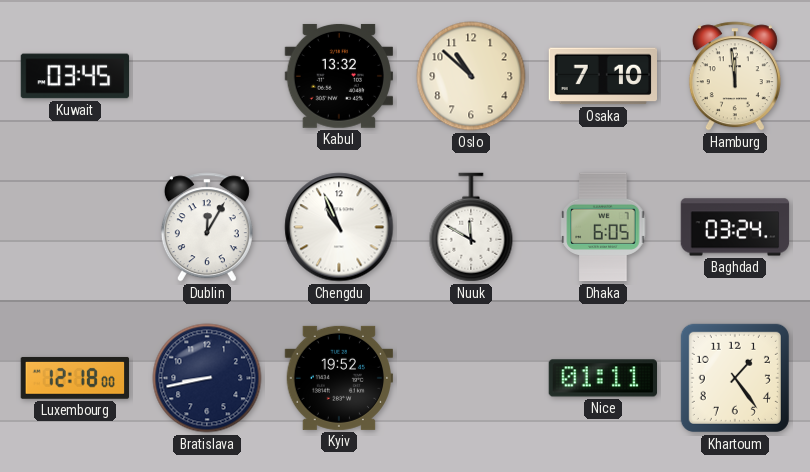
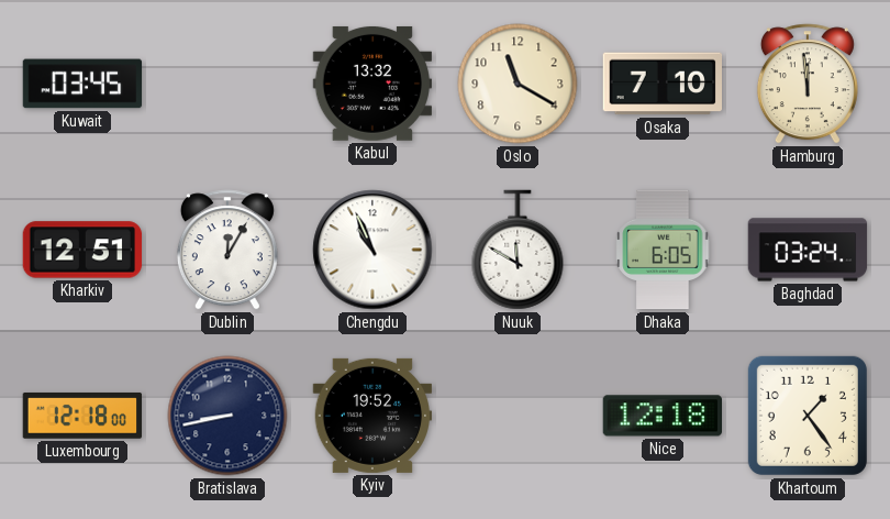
Oslo: 10:52 -> 11:20
Kharkiv: none -> 12:51
Nice: 01:11 -> 12:18
